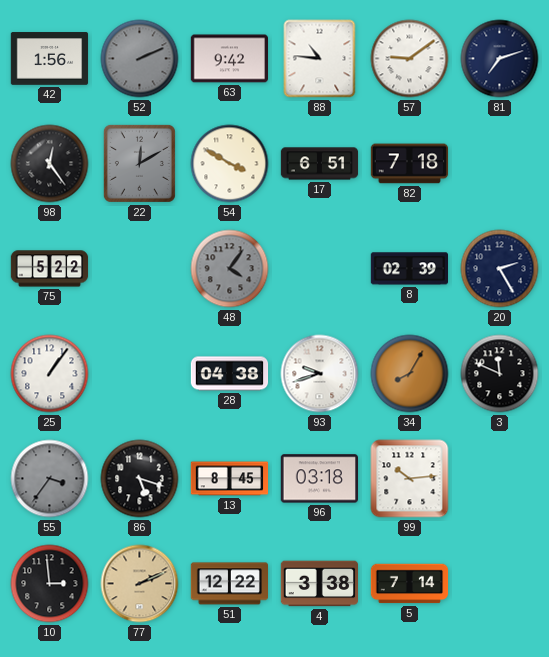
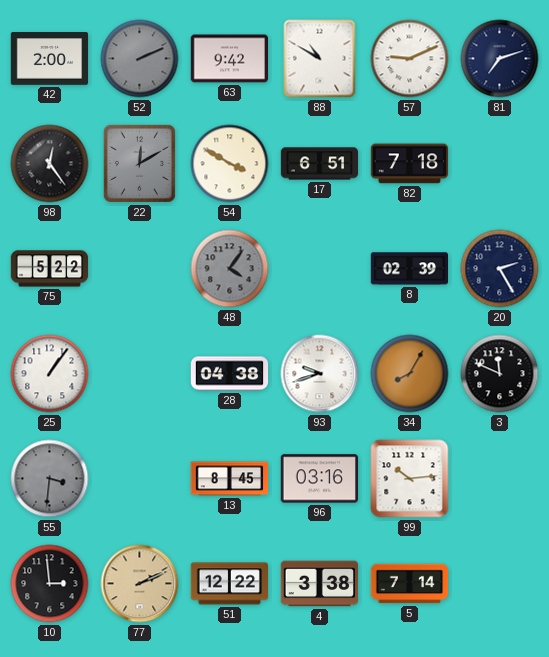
42: 1:56 -> 2:00
88: 10:46 -> 10:50
57: 9:09 -> 9:11
55: 3:36 -> 3:31
86: 5:18 -> none
96: 03:18 -> 03:16
